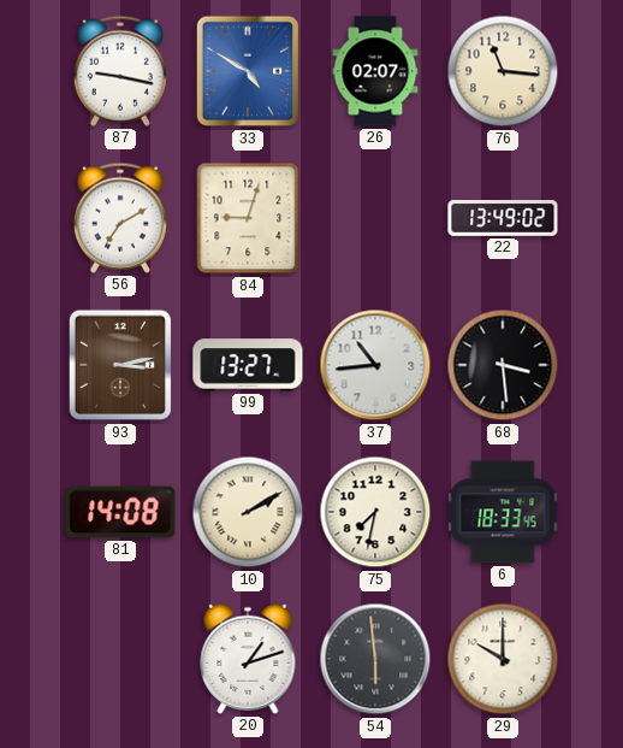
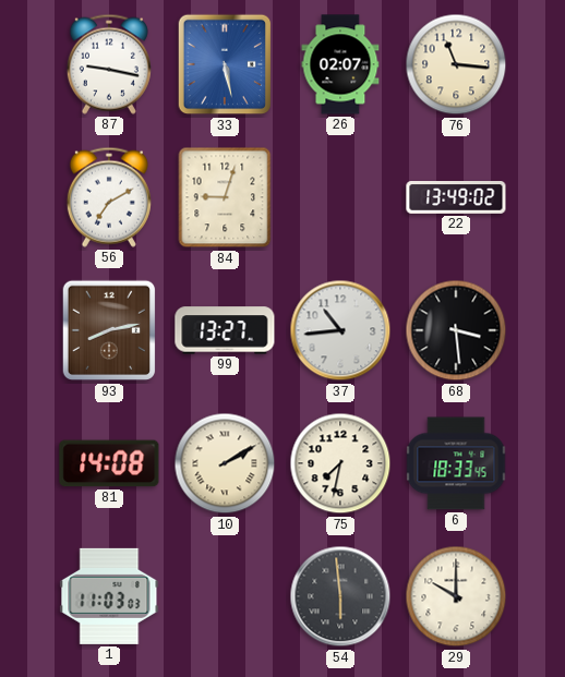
33: 4:50 -> 5:28
93: 3:13 -> 8:13
1: none -> 11:03
20: 1:12 -> none
